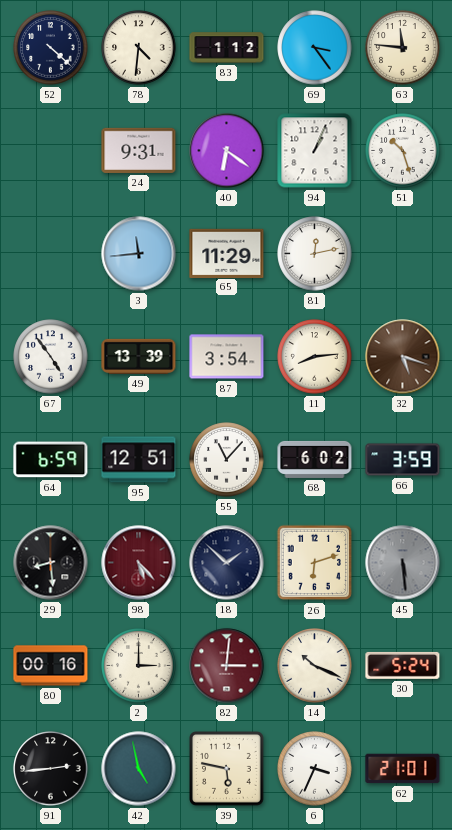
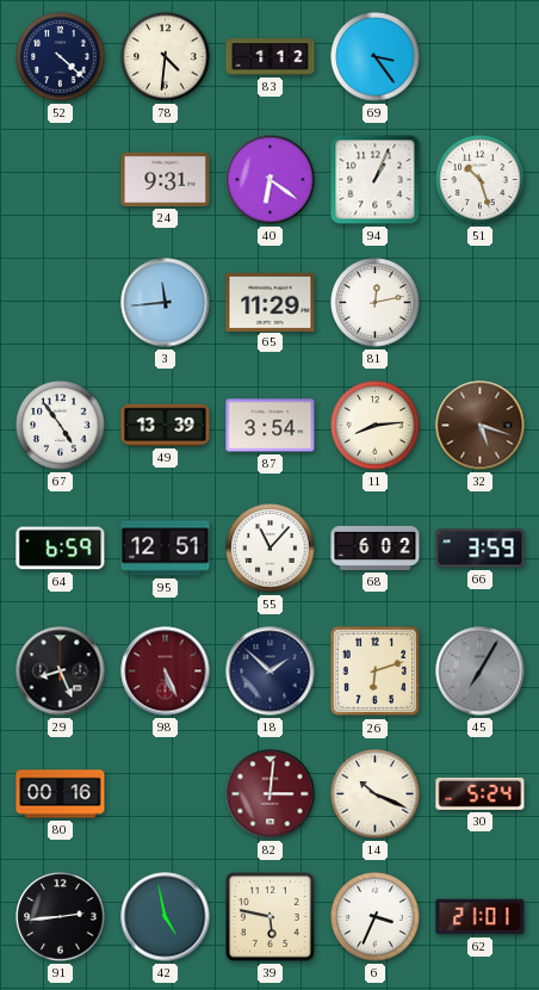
63: 11:46 -> none
29: 8:29 -> 8:26
98: 5:23 -> 5:26
45: 5:29 -> 7:05
2: 3:00 -> none
